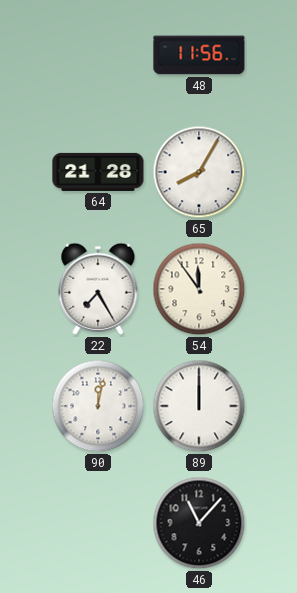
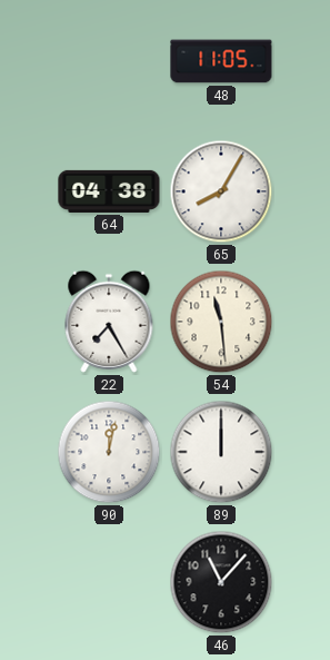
48: 11:56 -> 11:05
64: 21:28 -> 04:38
54: 11:54 -> 11:29
